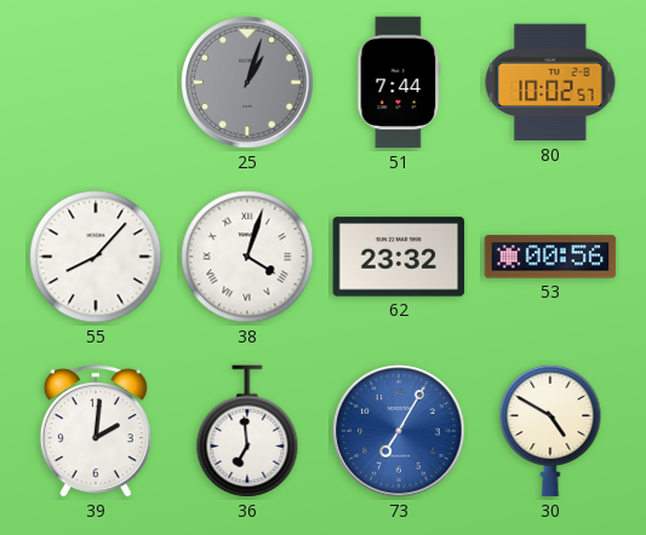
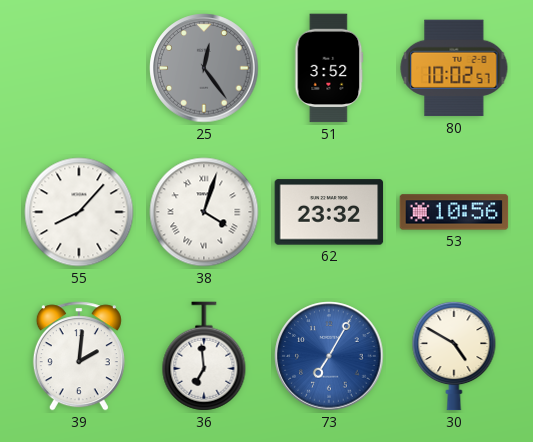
25: 1:03 -> 12:24
51: 7:44 -> 3:52
53: 00:56 -> 10:56
